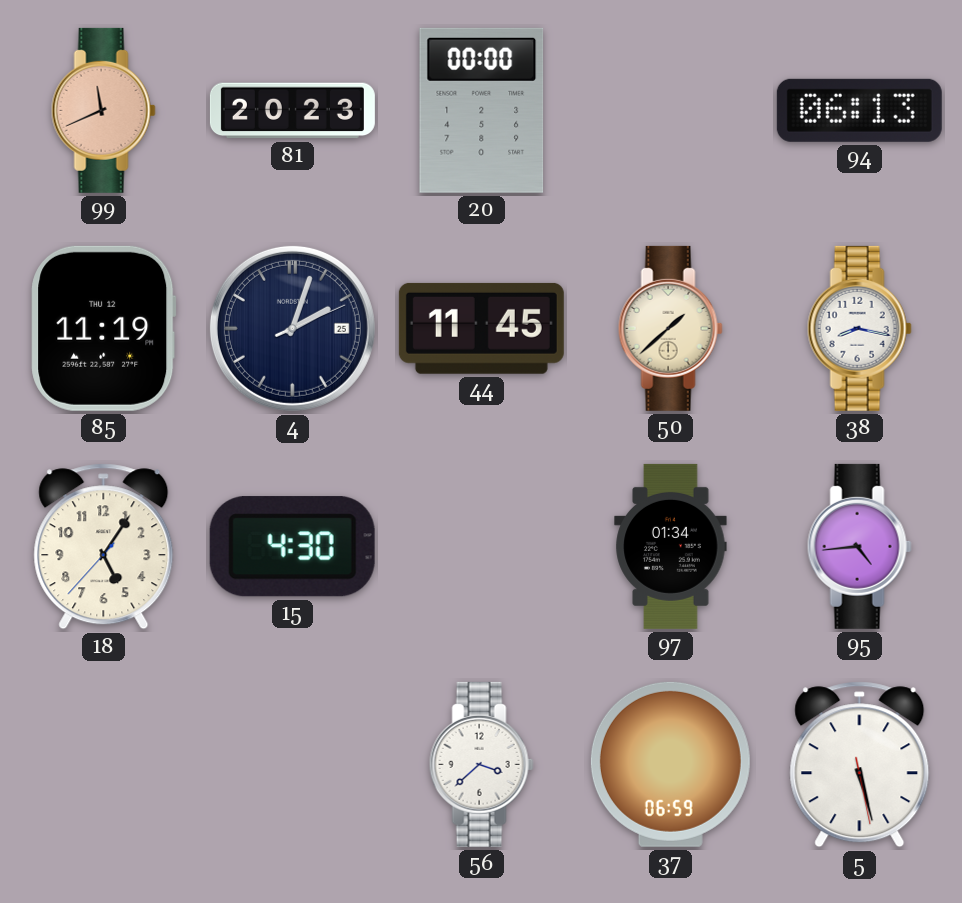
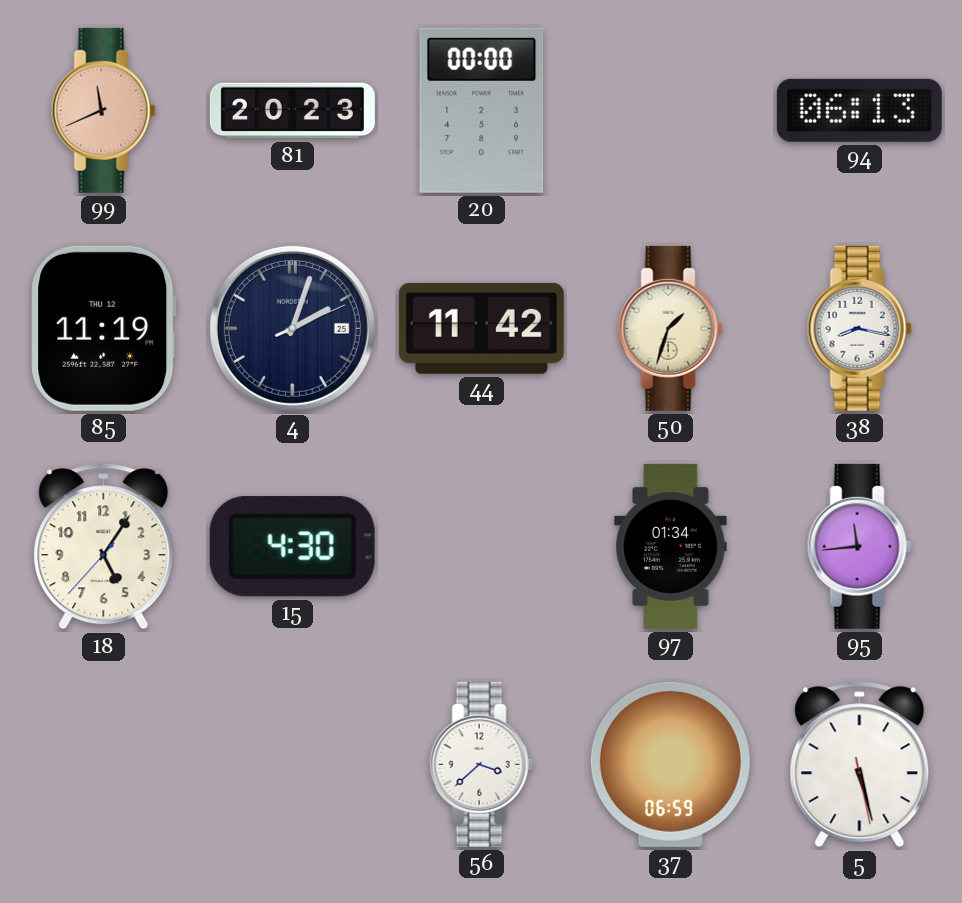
44: 11:45 -> 11:42
50: 1:38 -> 1:33
95: 4:44 -> 11:44
